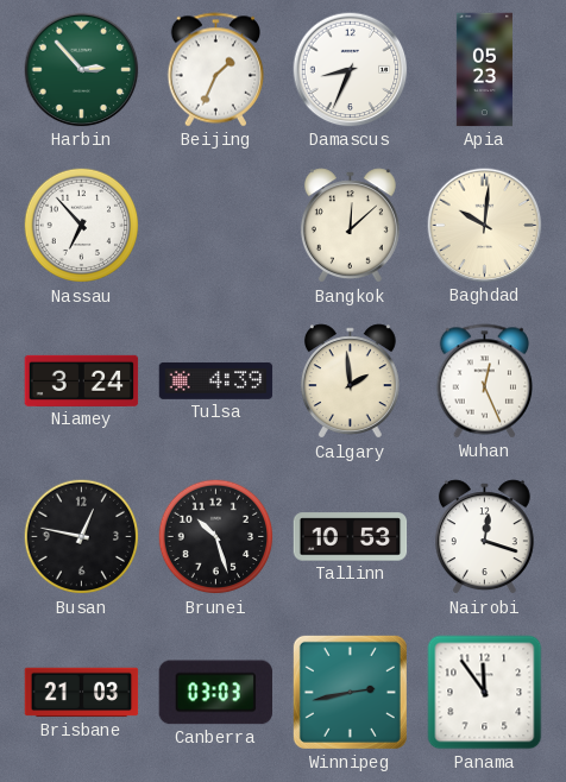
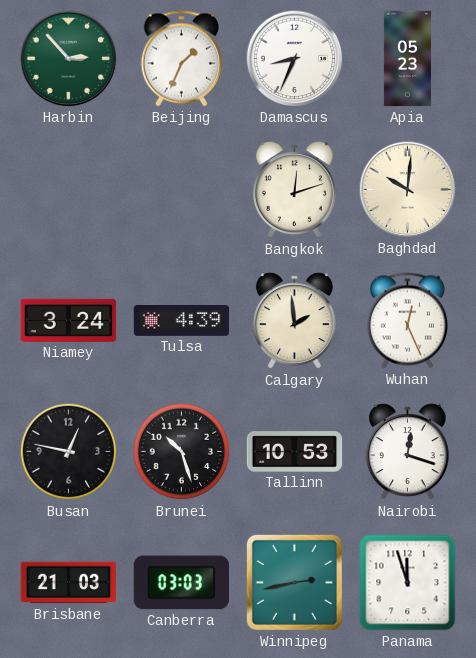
Nassau: 6:53 -> none
Bangkok: 12:08 -> 12:12
Panama: 11:54 -> 11:57
